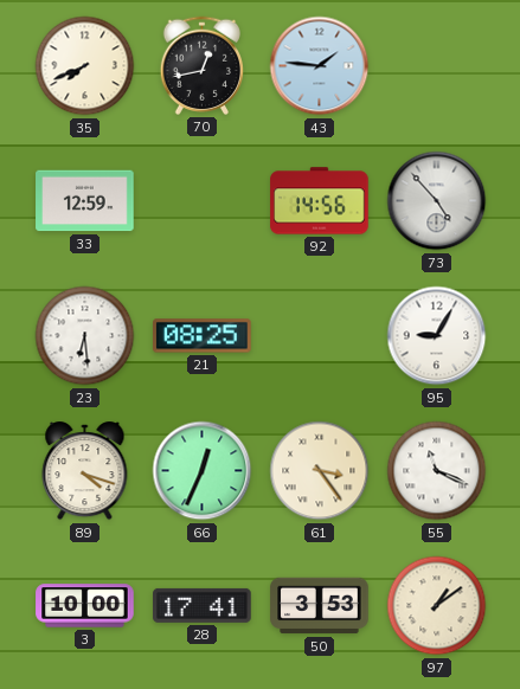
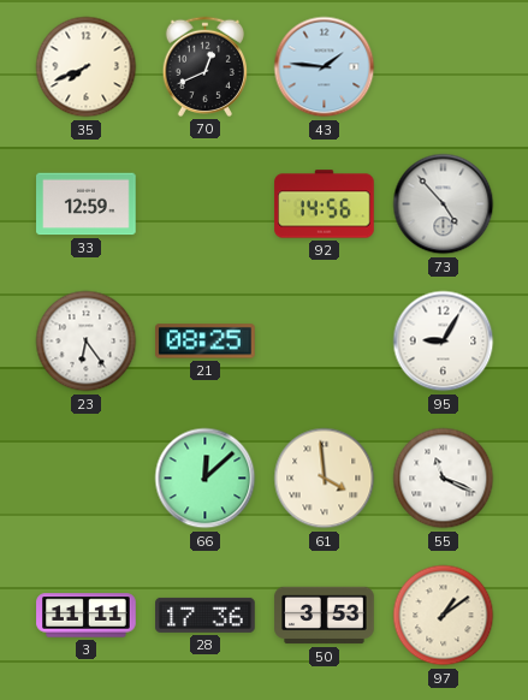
70: 12:43 -> 12:41
23: 6:29 -> 6:24
89: 4:18 -> none
66: 12:34 -> 12:08
61: 3:24 -> 3:59
3: 10:00 -> 11:11
28: 17:41 -> 17:36
